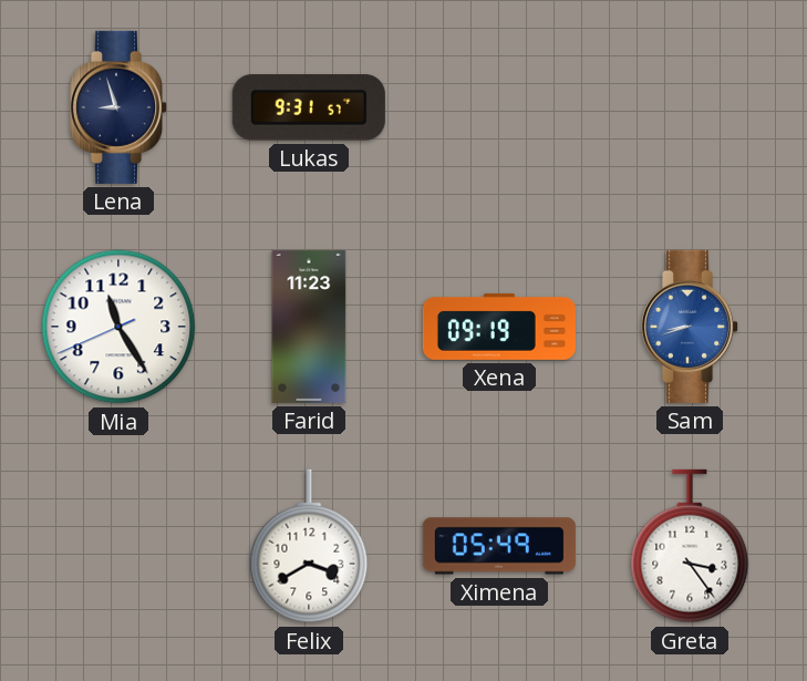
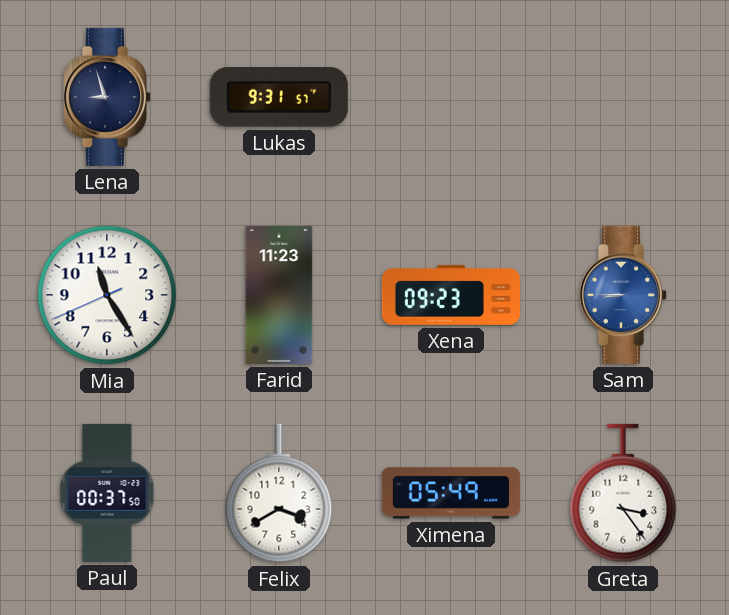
Xena: 09:19 -> 09:23
Sam: 8:42 -> 8:45
Paul: none -> 00:37
